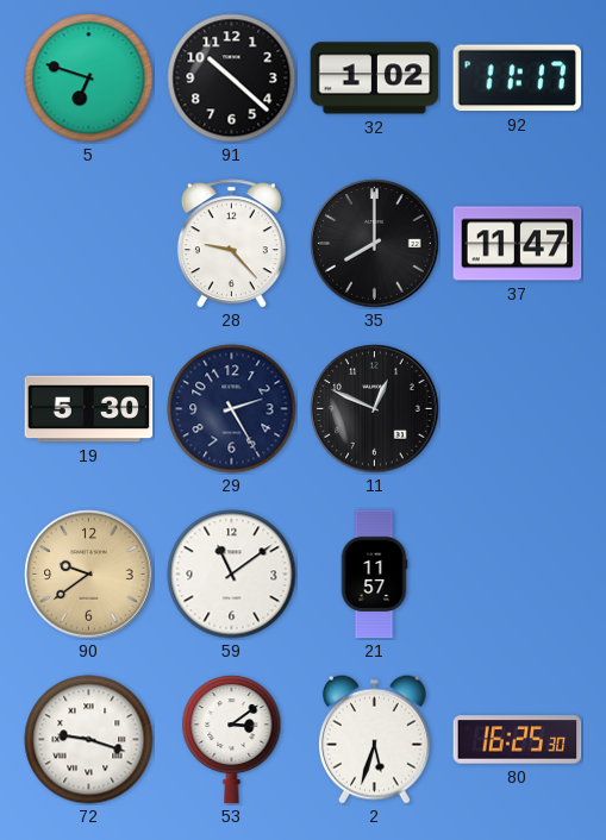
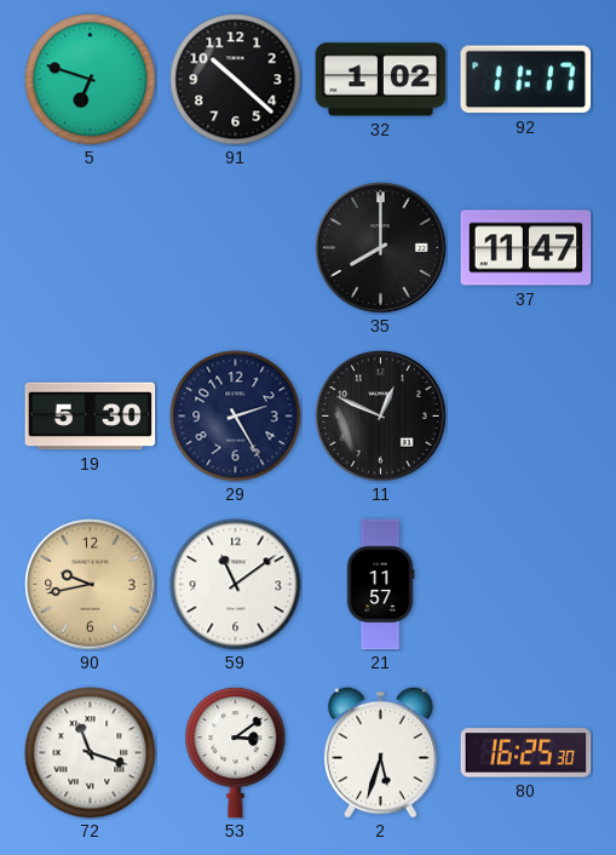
28: 9:23 -> none
90: 9:39 -> 9:43
72: 9:18 -> 11:18
